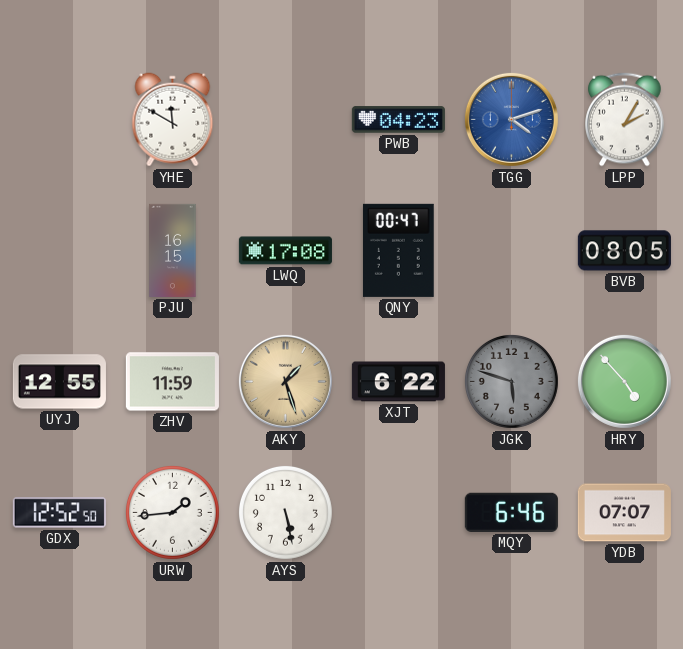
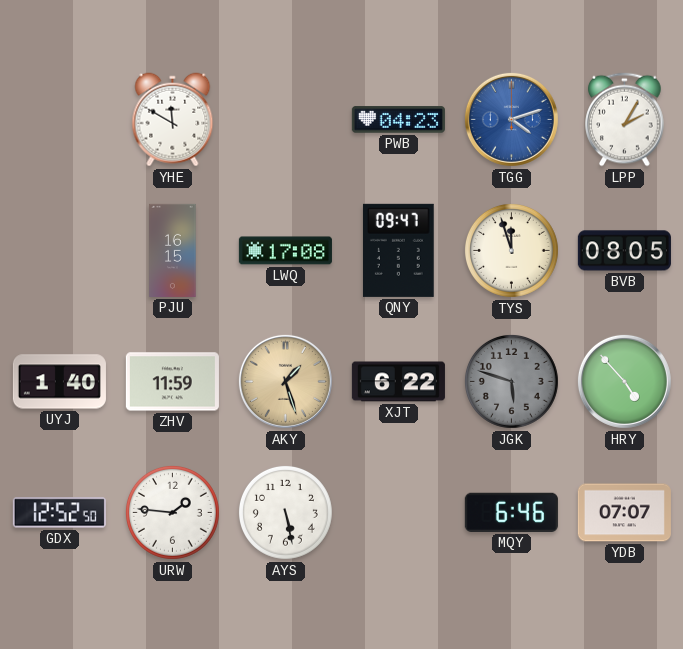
QNY: 00:47 -> 09:47
TYS: none -> 11:57
UYJ: 12:55 -> 1:40
URW: 1:44 -> 1:46
